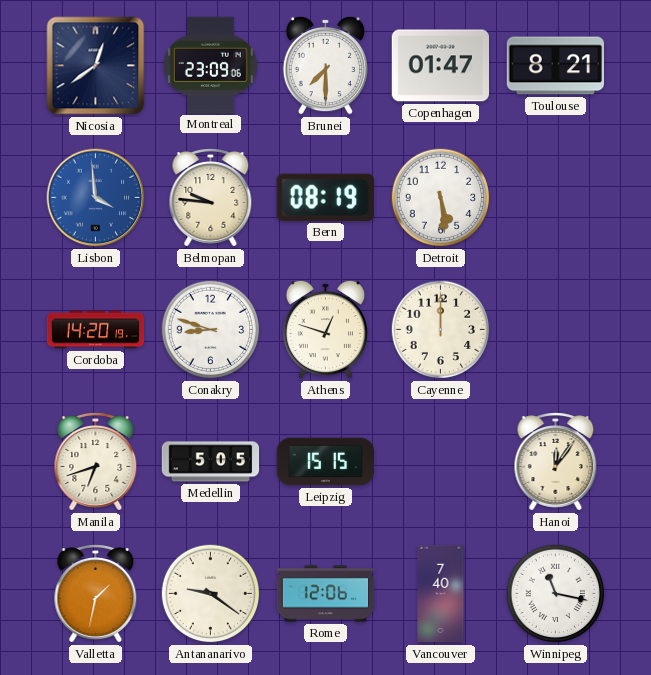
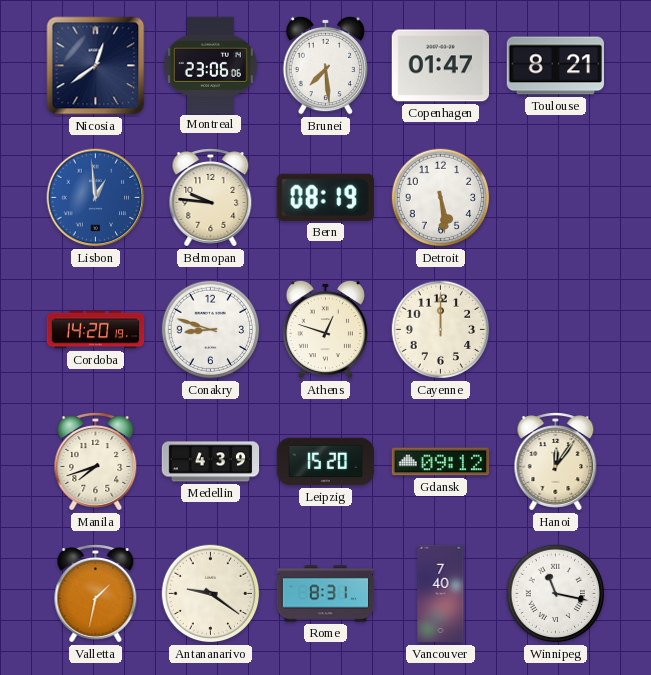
Montreal: 23:09 -> 23:06
Brunei: 7:30 -> 7:29
Lisbon: 3:59 -> 12:59
Manila: 6:42 -> 7:42
Medellin: 5:05 -> 4:39
Leipzig: 15:15 -> 15:20
Gdansk: none -> 09:12
Rome: 12:06 -> 8:31
